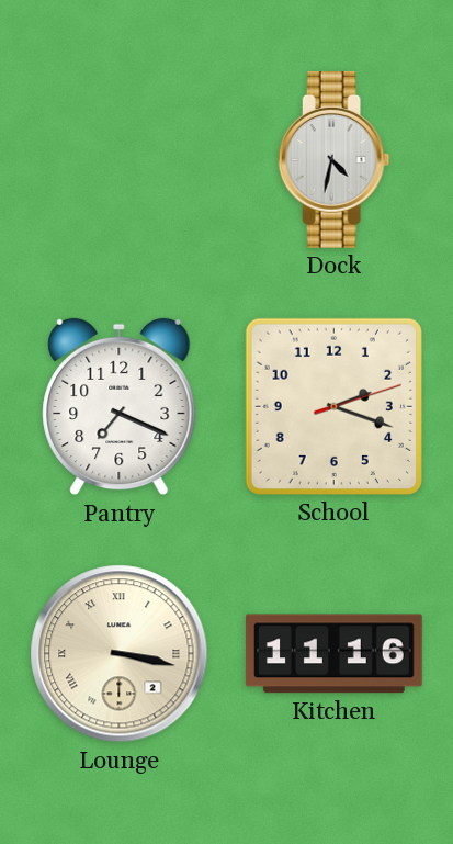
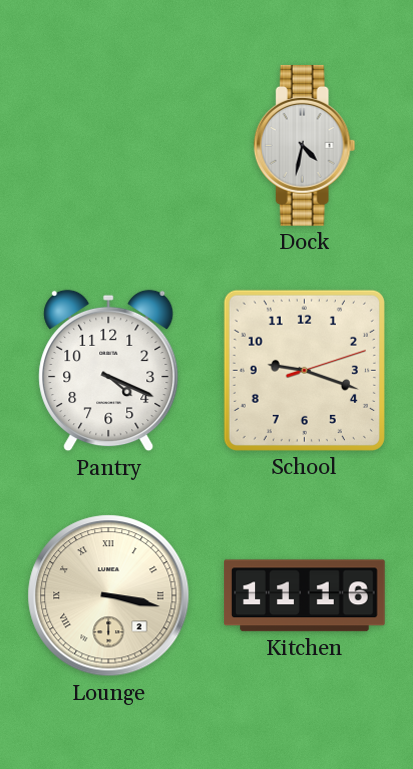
Pantry: 7:19 -> 4:19
School: 2:18 -> 9:18
